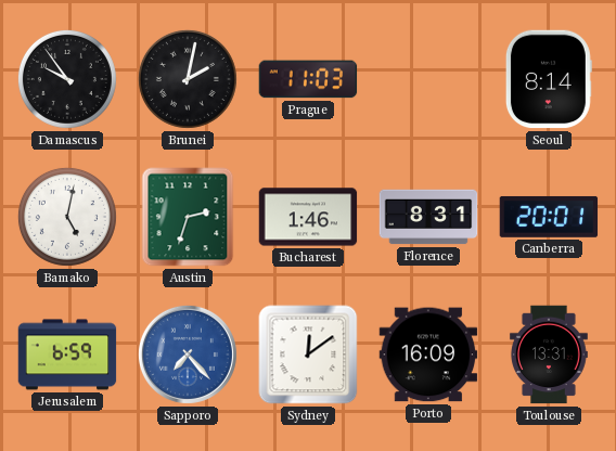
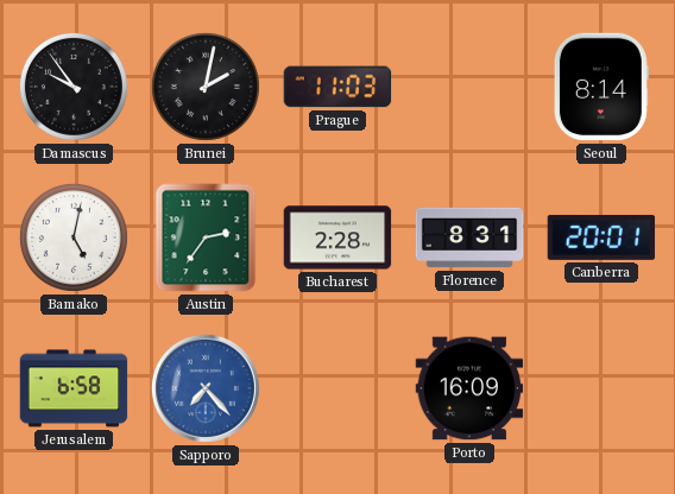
Austin: 2:33 -> 2:36
Bucharest: 1:46 -> 2:28
Jerusalem: 6:59 -> 6:58
Sydney: 12:09 -> none
Toulouse: 13:31 -> none
